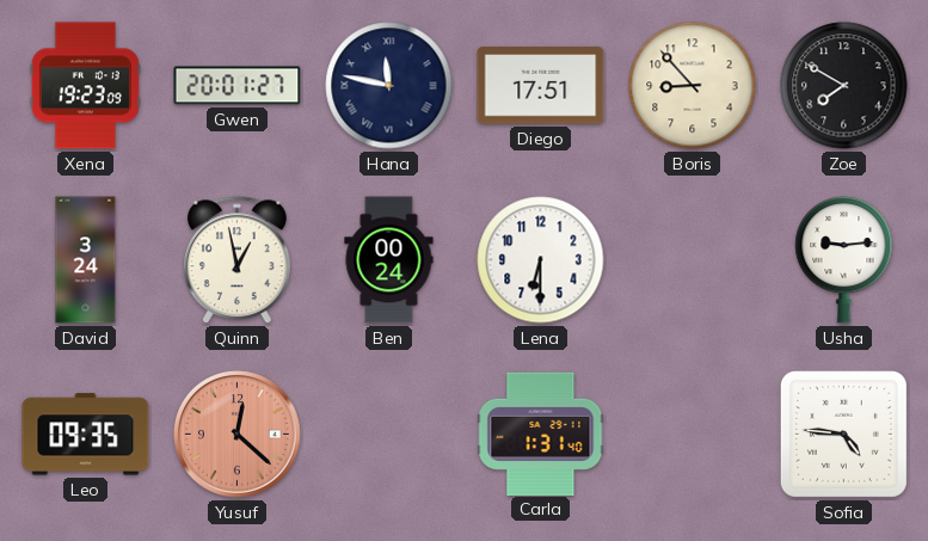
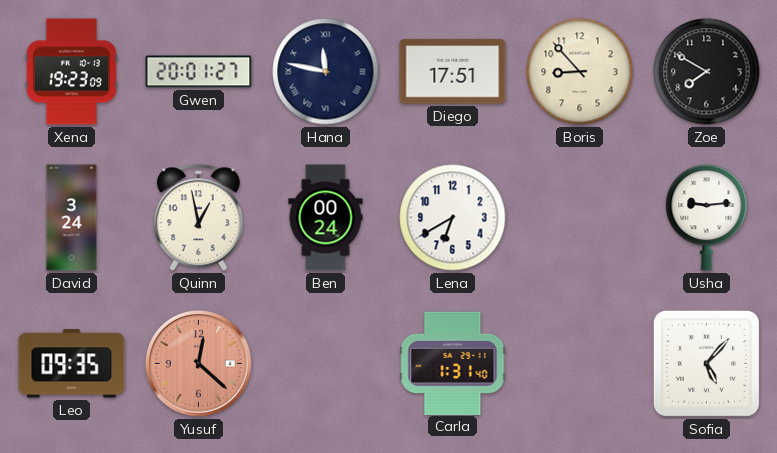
Lena: 6:30 -> 6:40
Sofia: 4:46 -> 5:07
